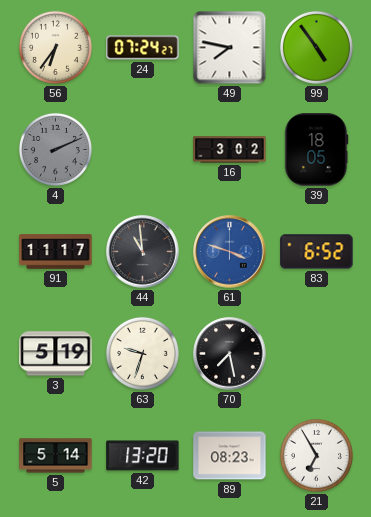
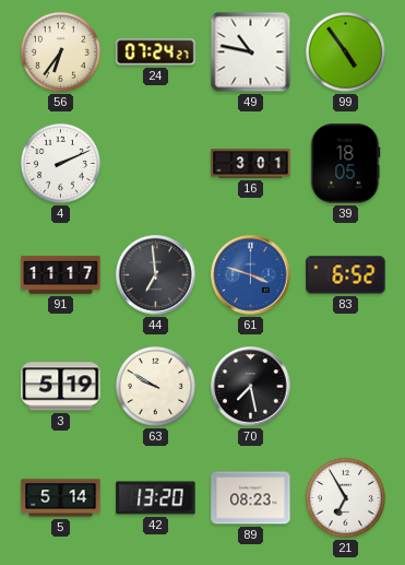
49: 7:47 -> 10:47
4 dial: grey -> white
16: 3:02 -> 3:01
44: 10:59 -> 6:59
63: 9:33 -> 9:50
